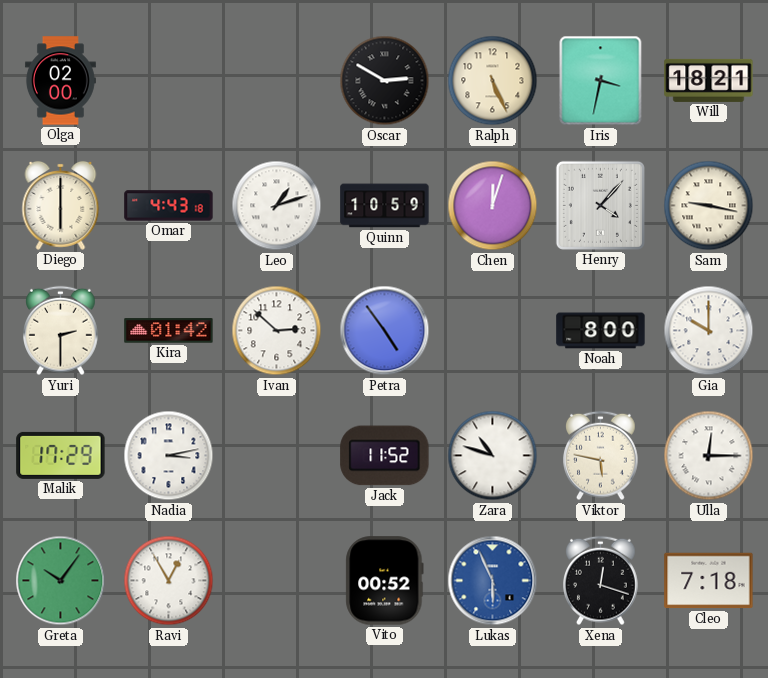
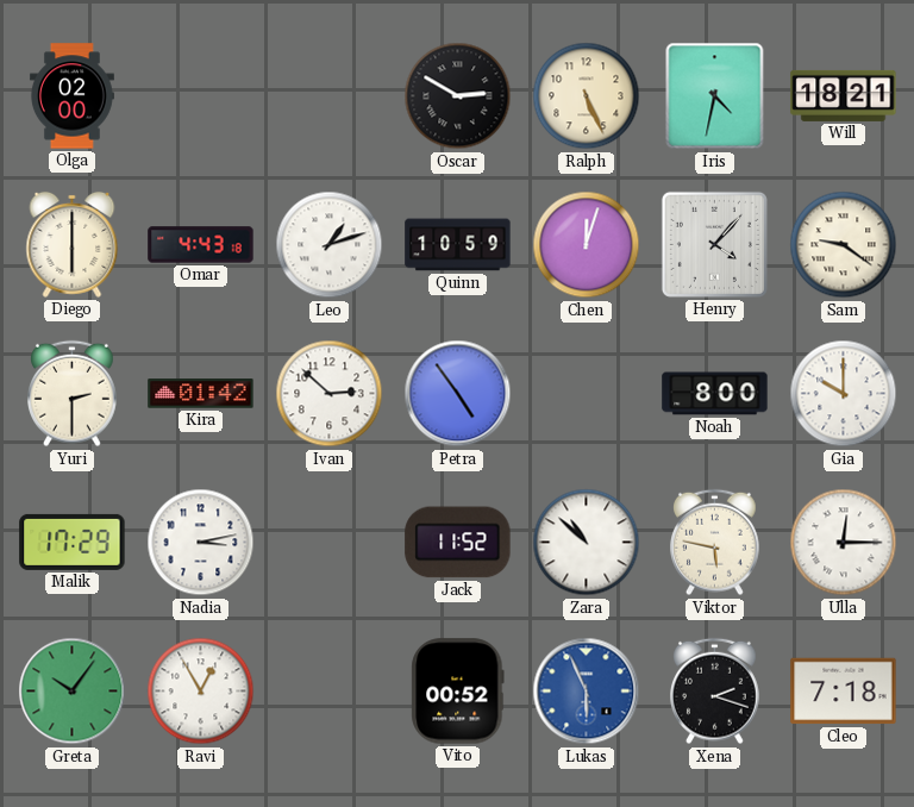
Iris: 3:32 -> 4:32
Sam: 9:17 -> 9:21
Zara: 10:48 -> 10:52
Xena: 12:18 -> 2:18
